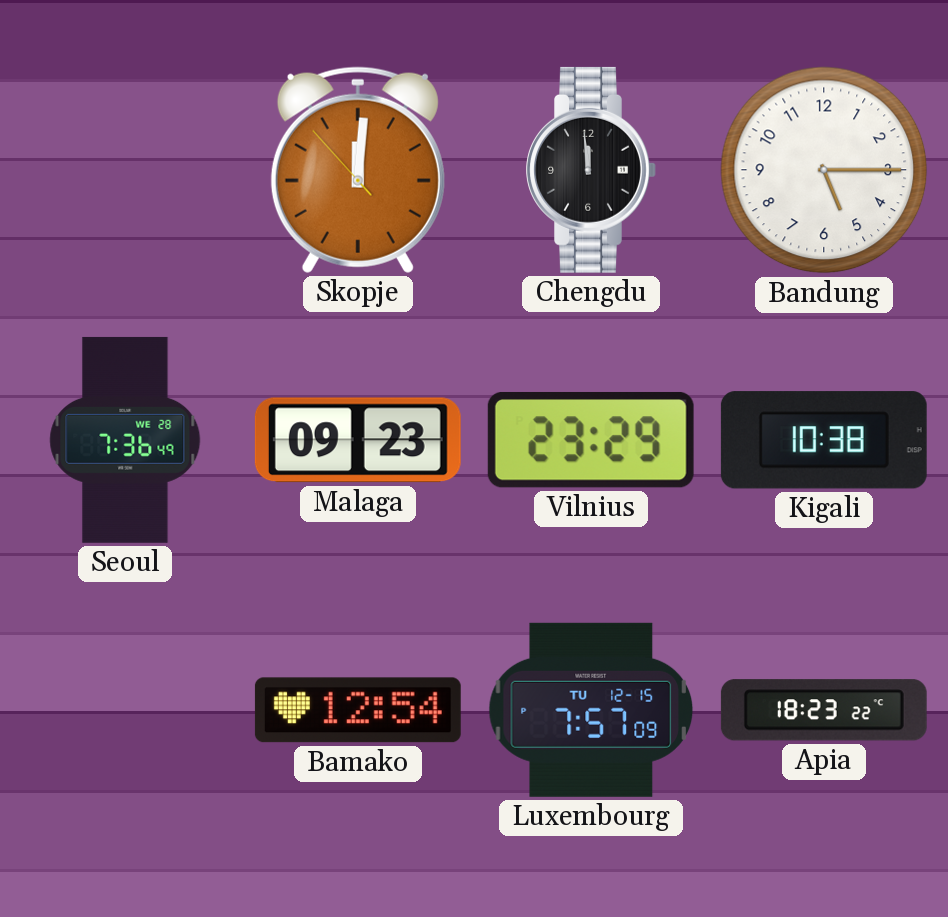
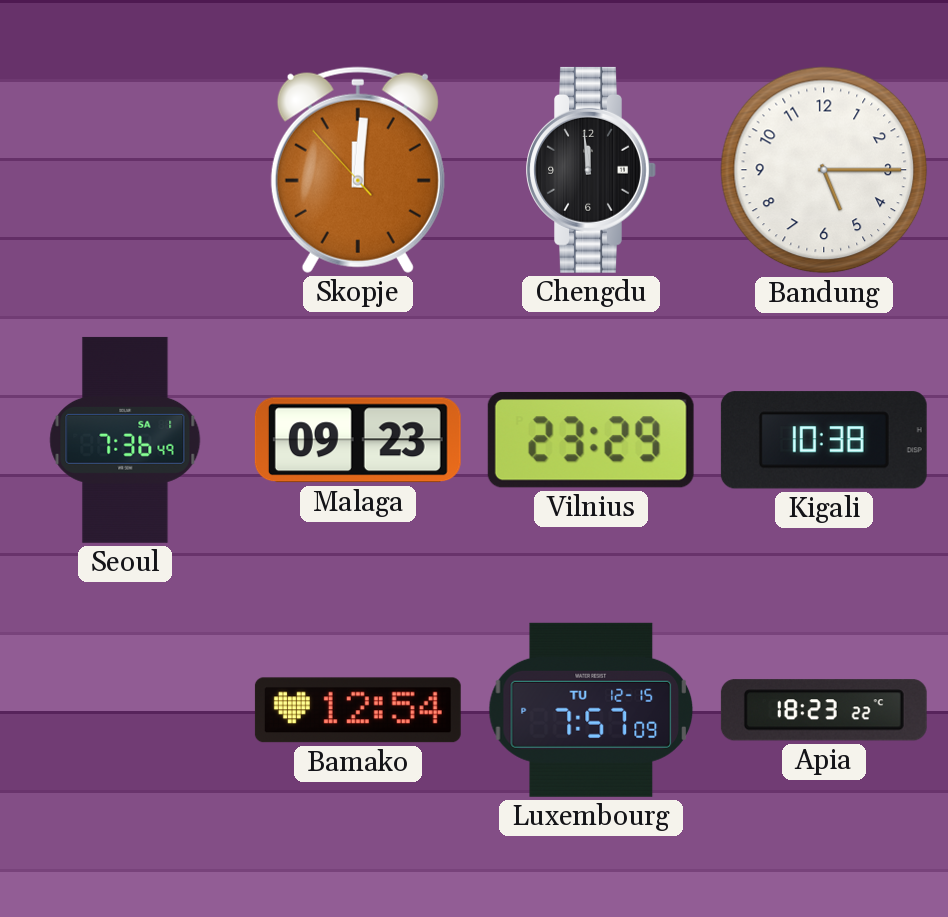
Seoul date: WE 28 -> SA 1
